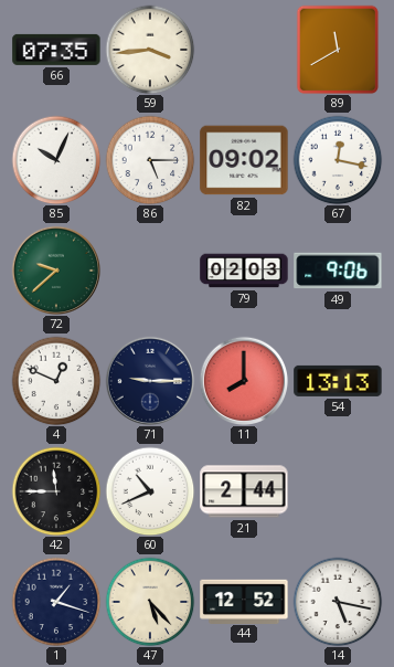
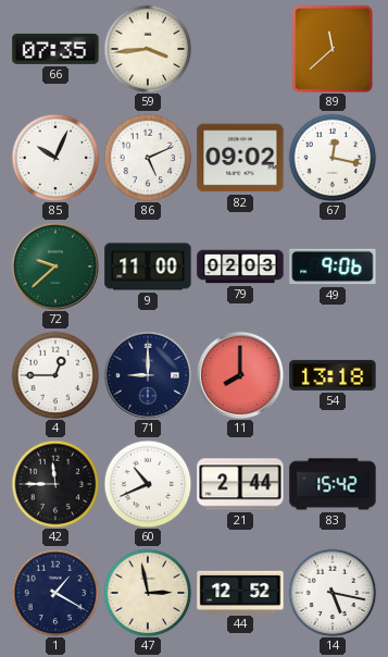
89: 11:40 -> 11:38
86: 5:15 -> 5:11
9: none -> 11:00
4: 12:49 -> 12:45
71: 9:15 -> 9:00
54: 13:13 -> 13:18
83: none -> 15:42
1: 1:18 -> 1:20
47: 5:23 -> 2:58
